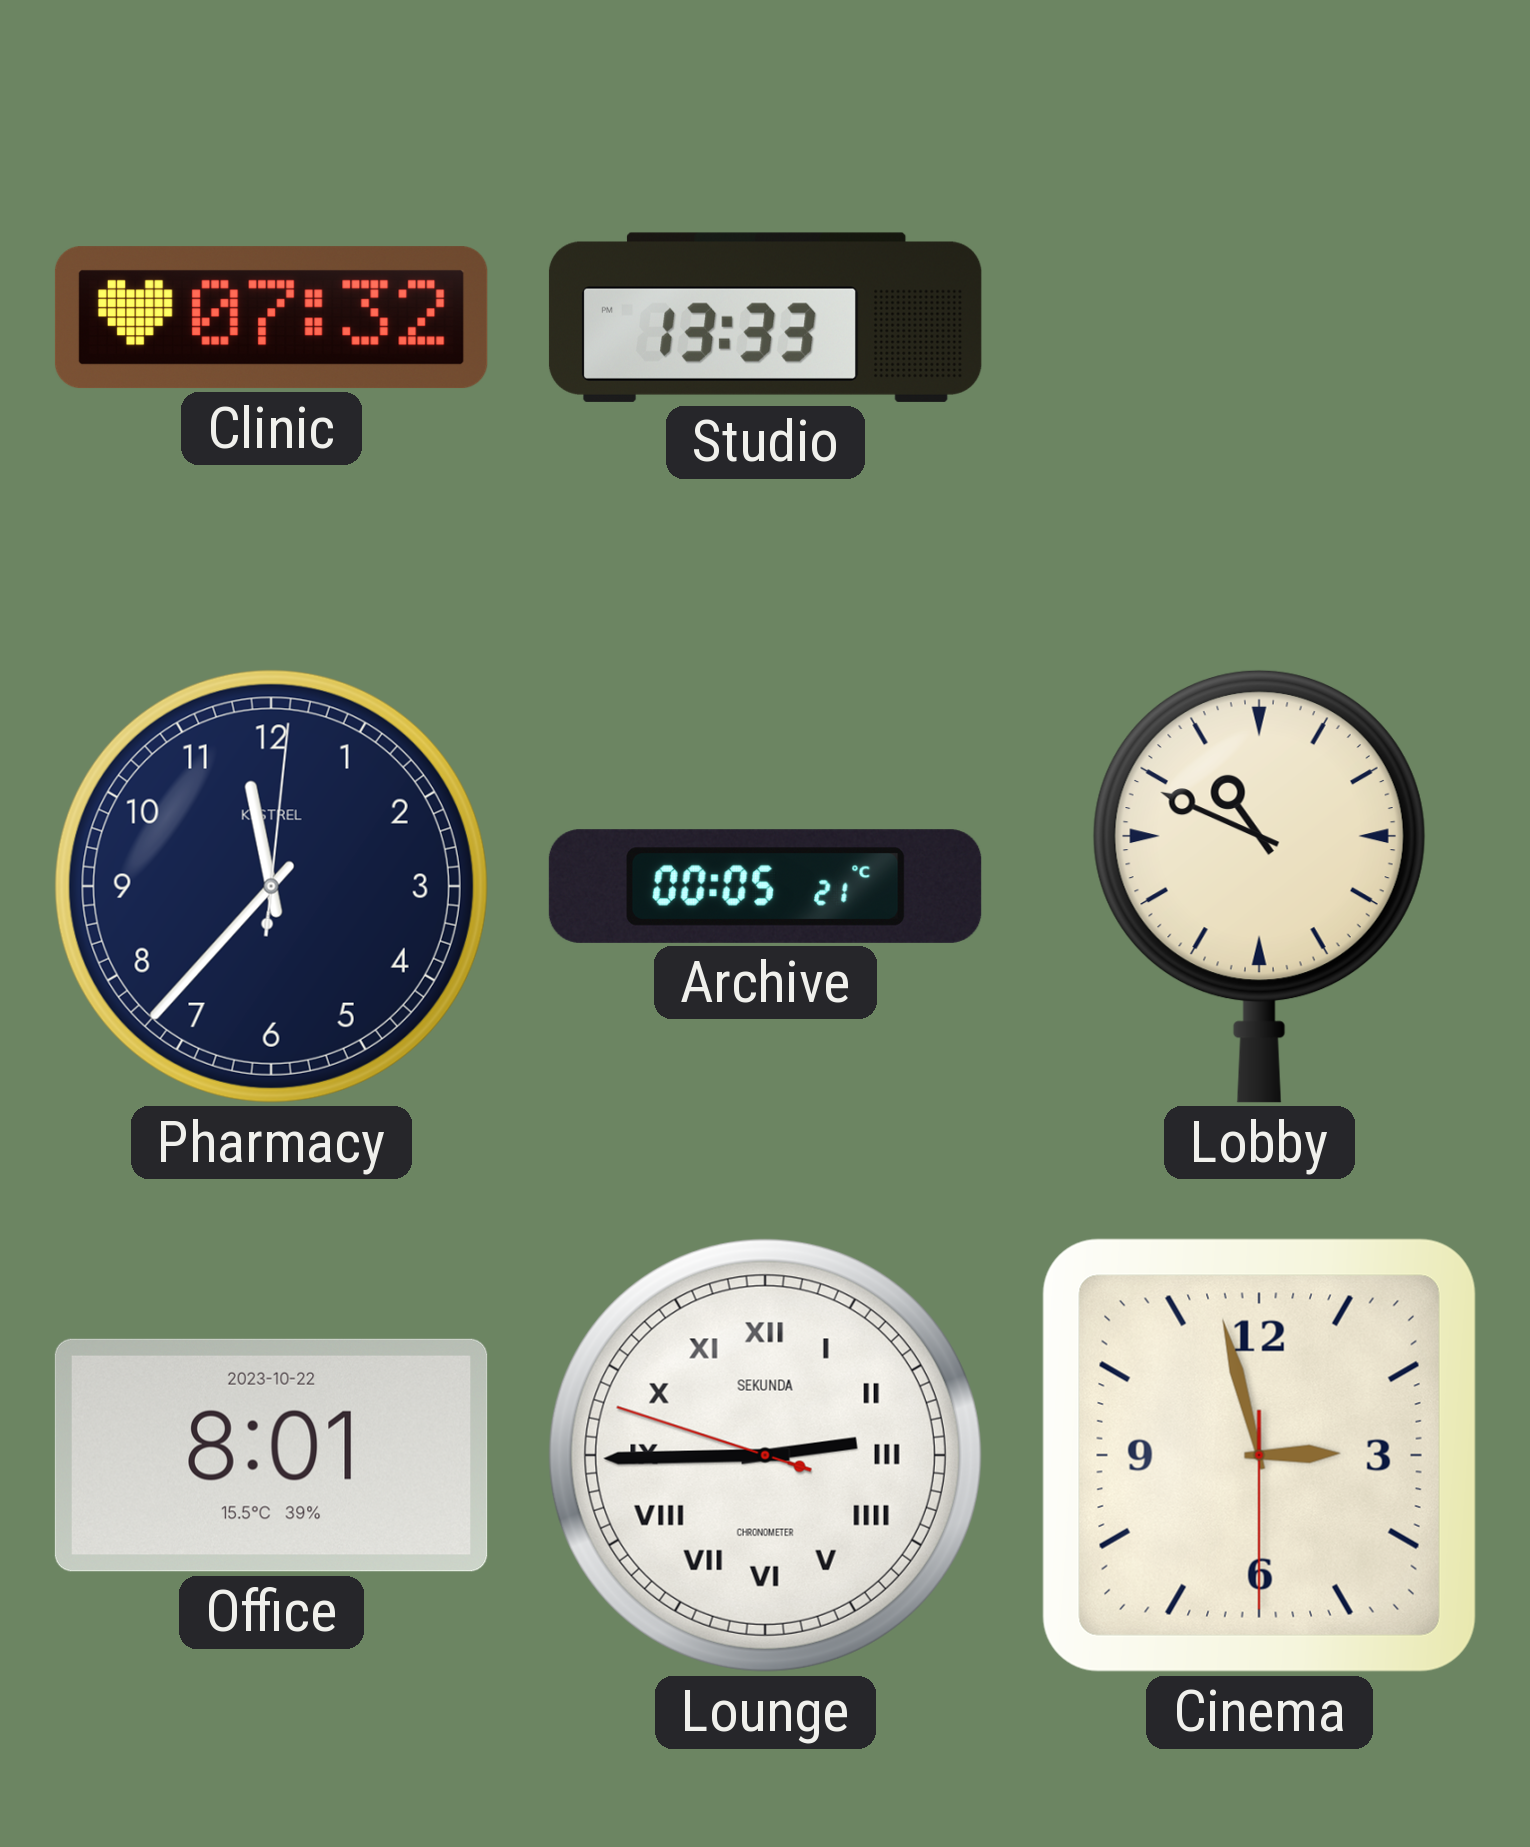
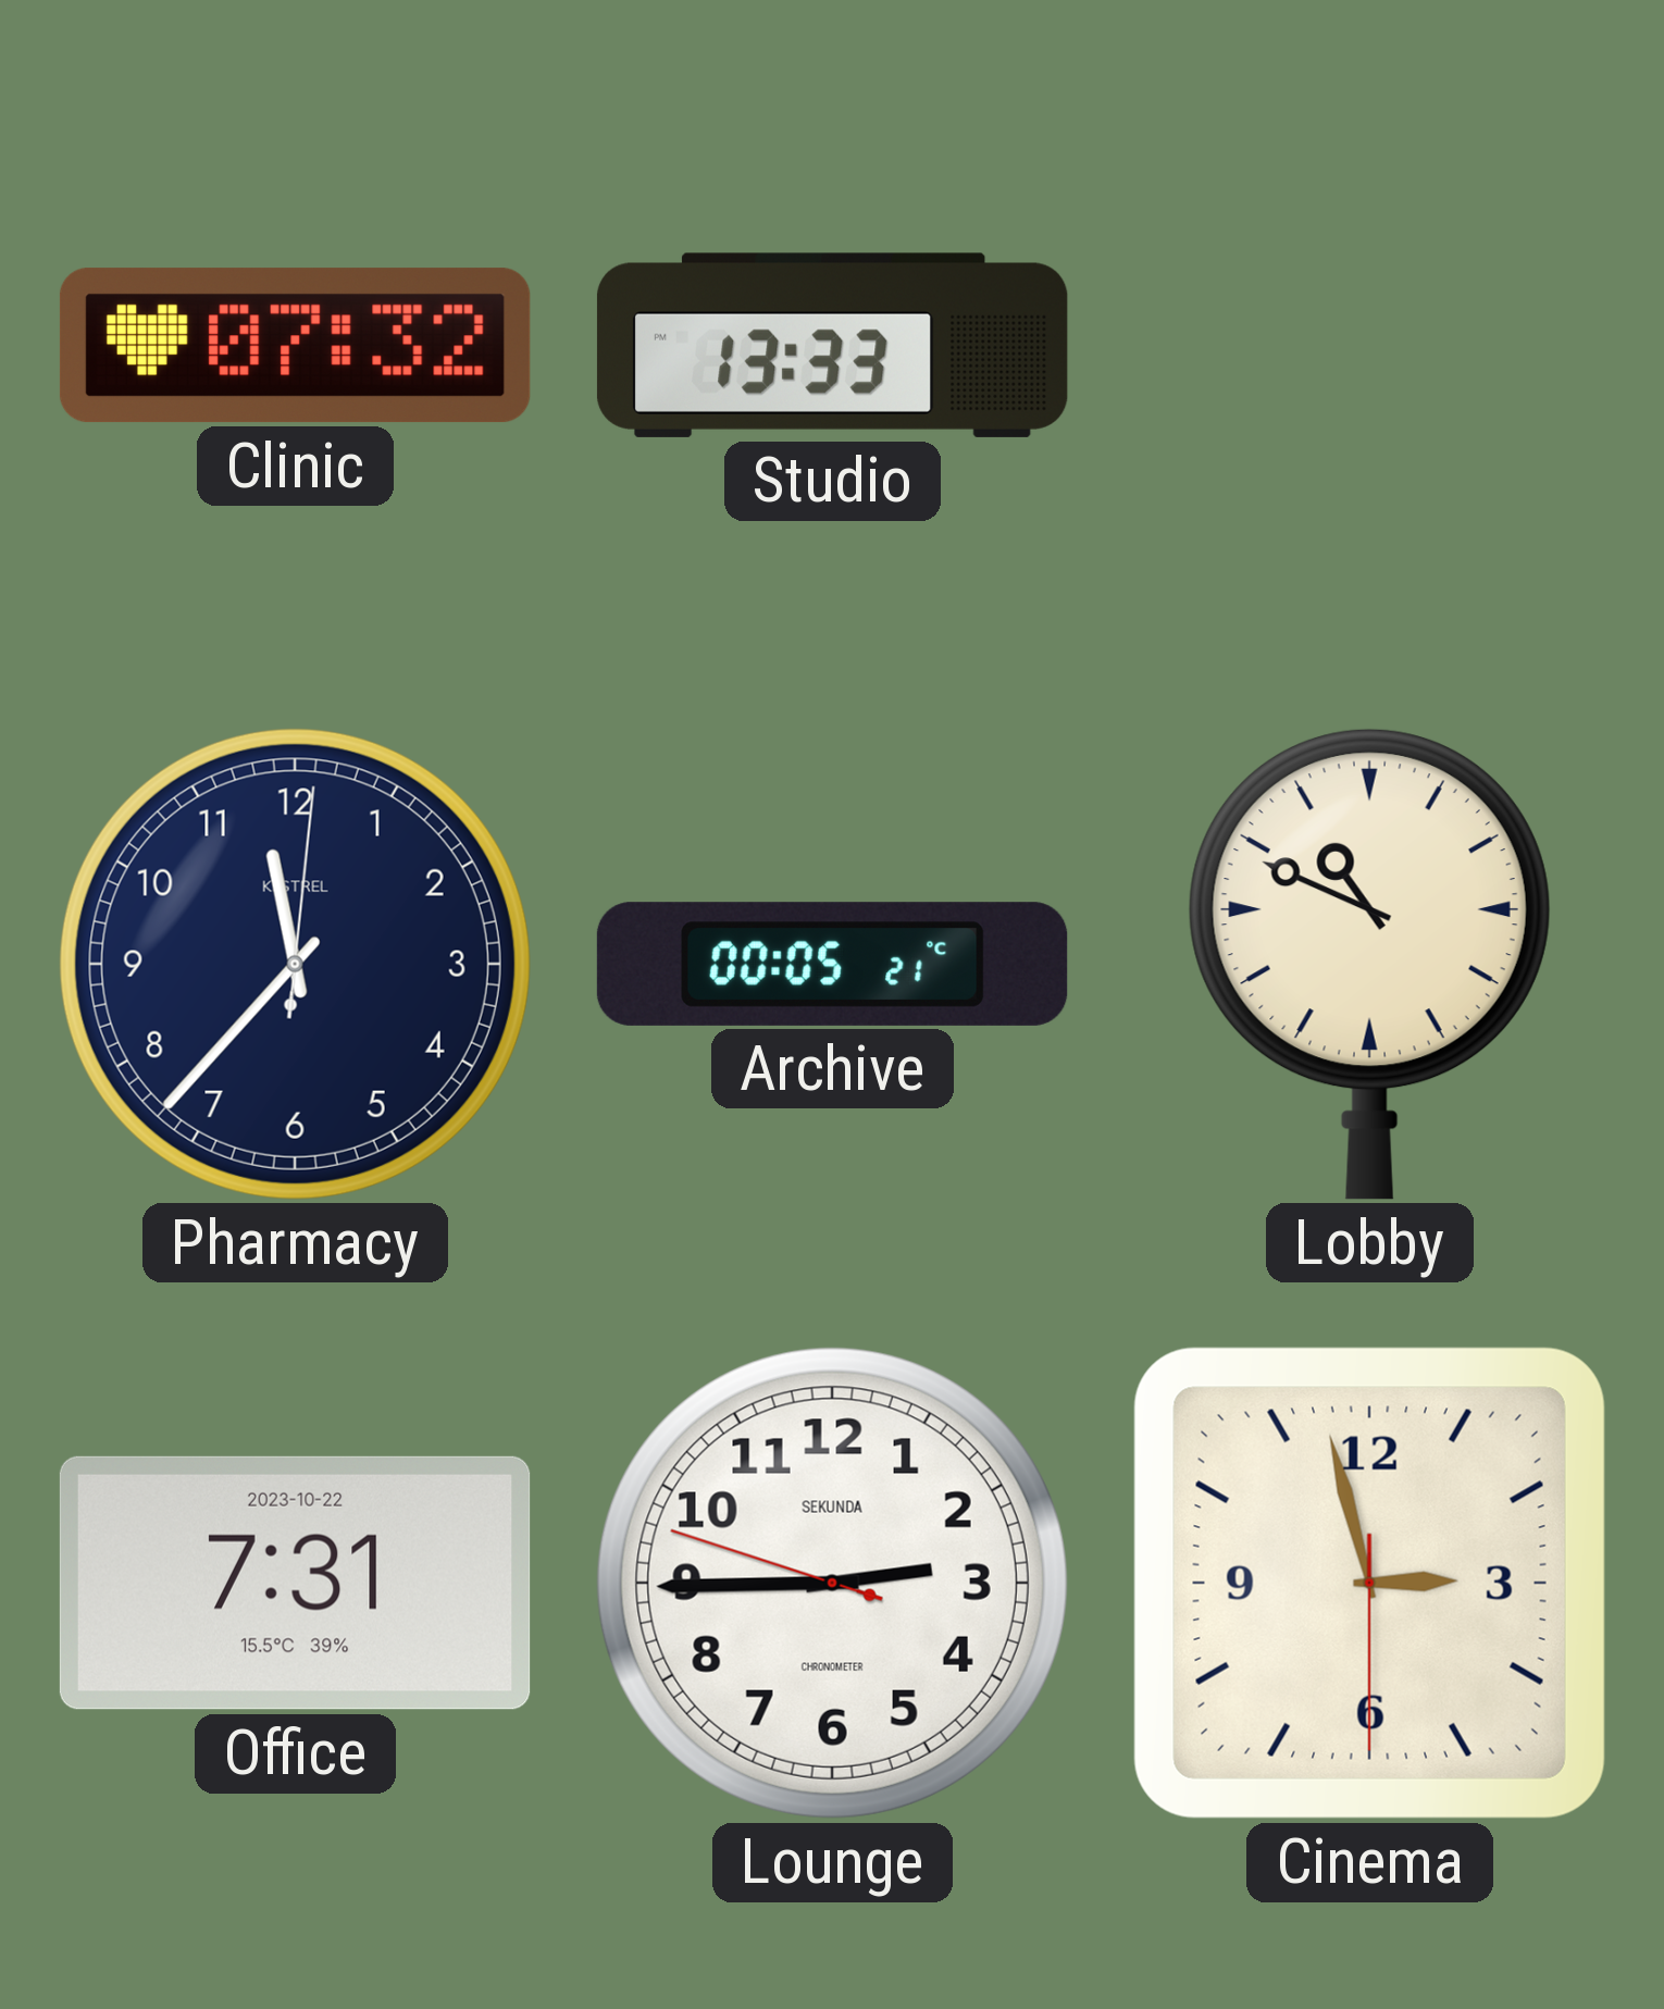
Office: 8:01 -> 7:31
Lounge numerals: Roman -> Arabic
